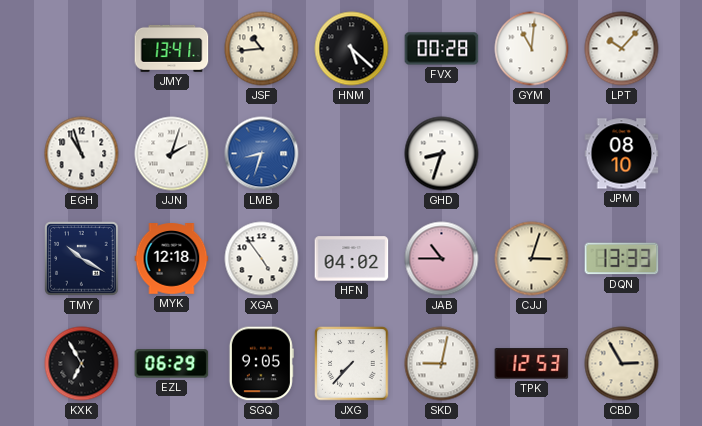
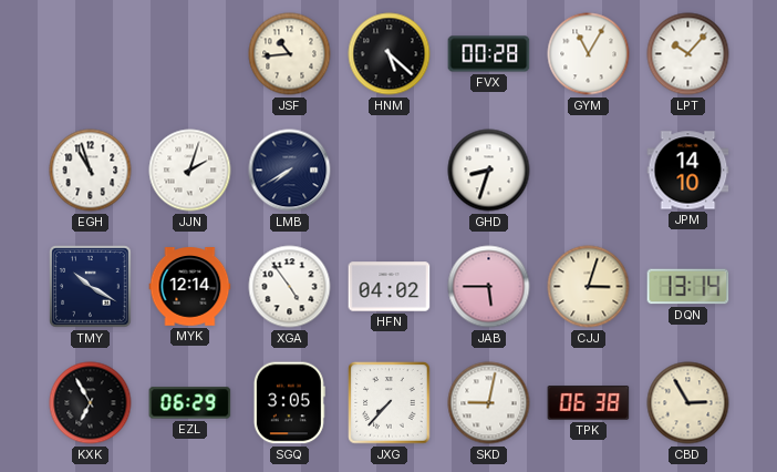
JMY: 13:41 -> none
GYM: 11:01 -> 11:05
LMB: 8:33 -> 7:40
LMB dial: blue -> navy
JPM: 08:10 -> 14:10
MYK: 12:18 -> 12:14
JAB: 10:45 -> 5:45
DQN: 13:33 -> 13:14
SGQ: 9:05 -> 3:05
TPK: 12:53 -> 06:38
